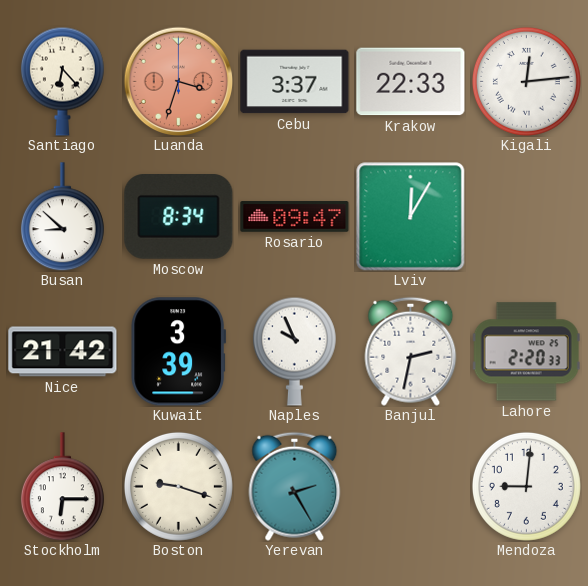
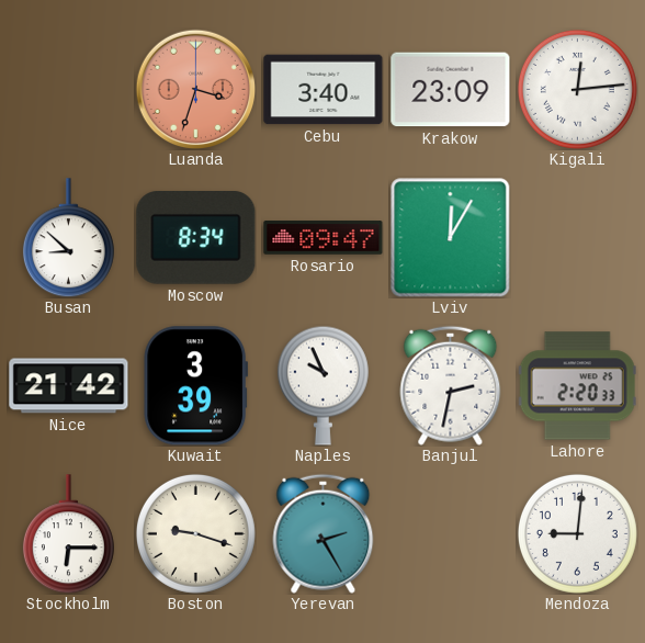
Santiago: 6:23 -> none
Cebu: 3:37 -> 3:40
Krakow: 22:33 -> 23:09
